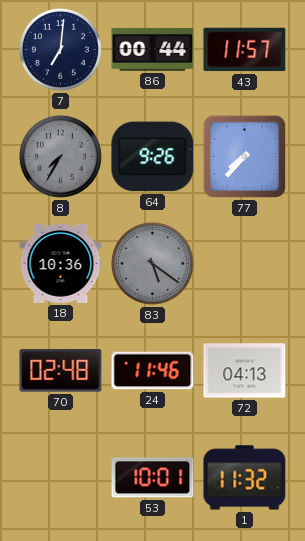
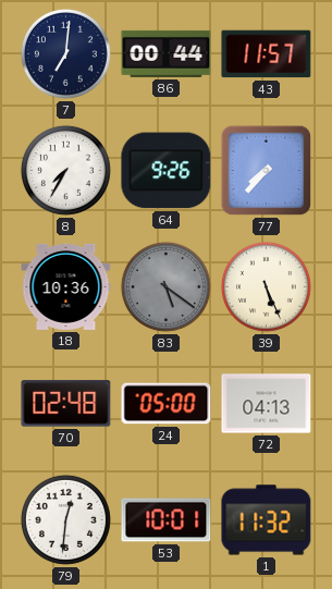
8 dial: grey -> white
39: none -> 5:26
24: 11:46 -> 05:00
79: none -> 12:31
